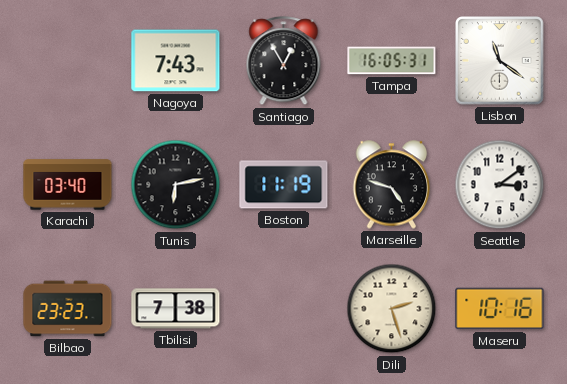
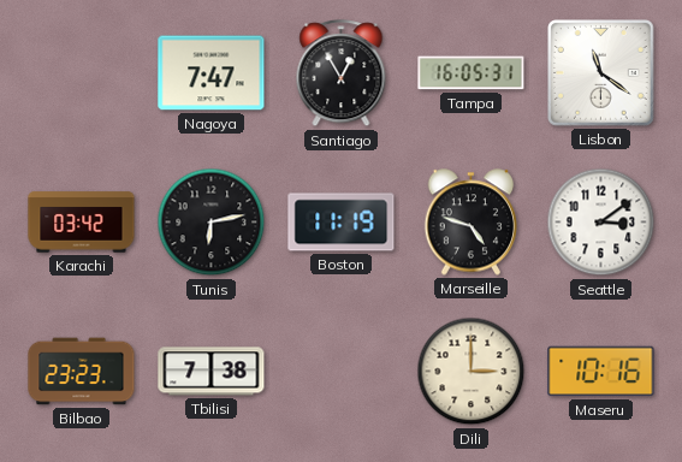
Nagoya: 7:43 -> 7:47
Karachi: 03:40 -> 03:42
Dili: 2:27 -> 3:00
